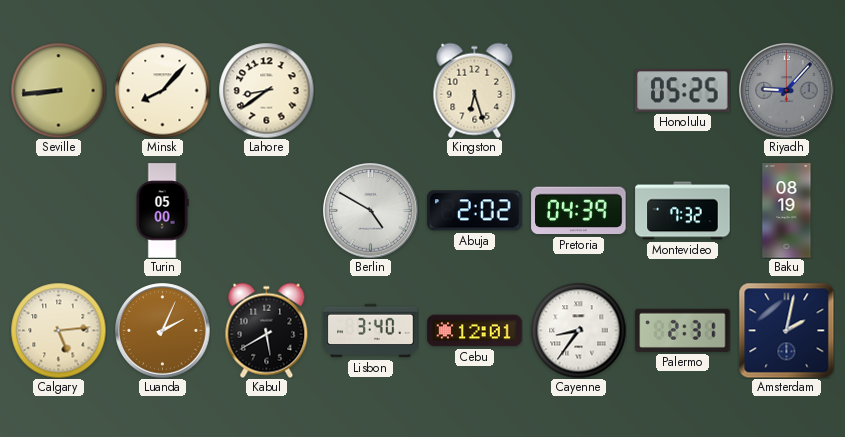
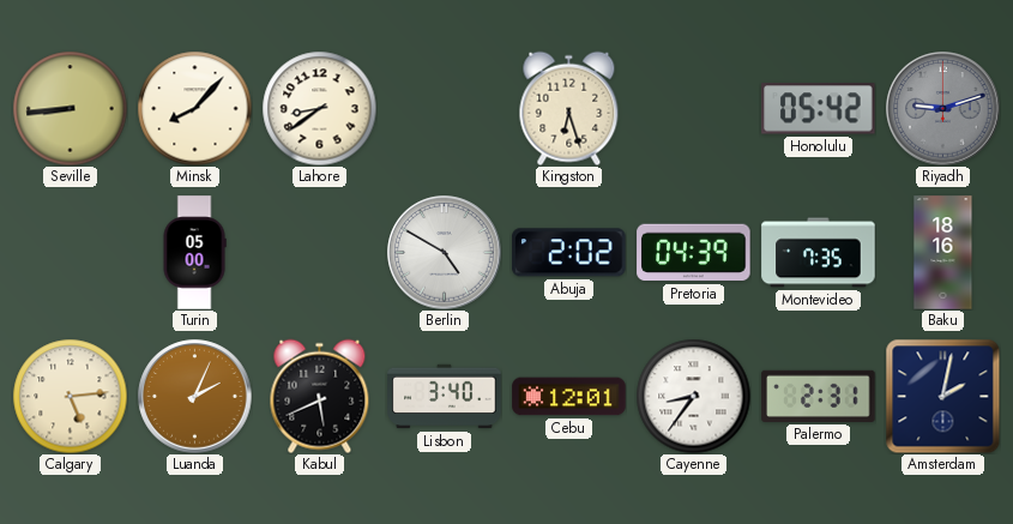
Honolulu: 05:25 -> 05:42
Riyadh: 9:07 -> 9:12
Montevideo: 7:32 -> 7:35
Baku: 08:19 -> 18:16
Kabul: 5:40 -> 5:41
